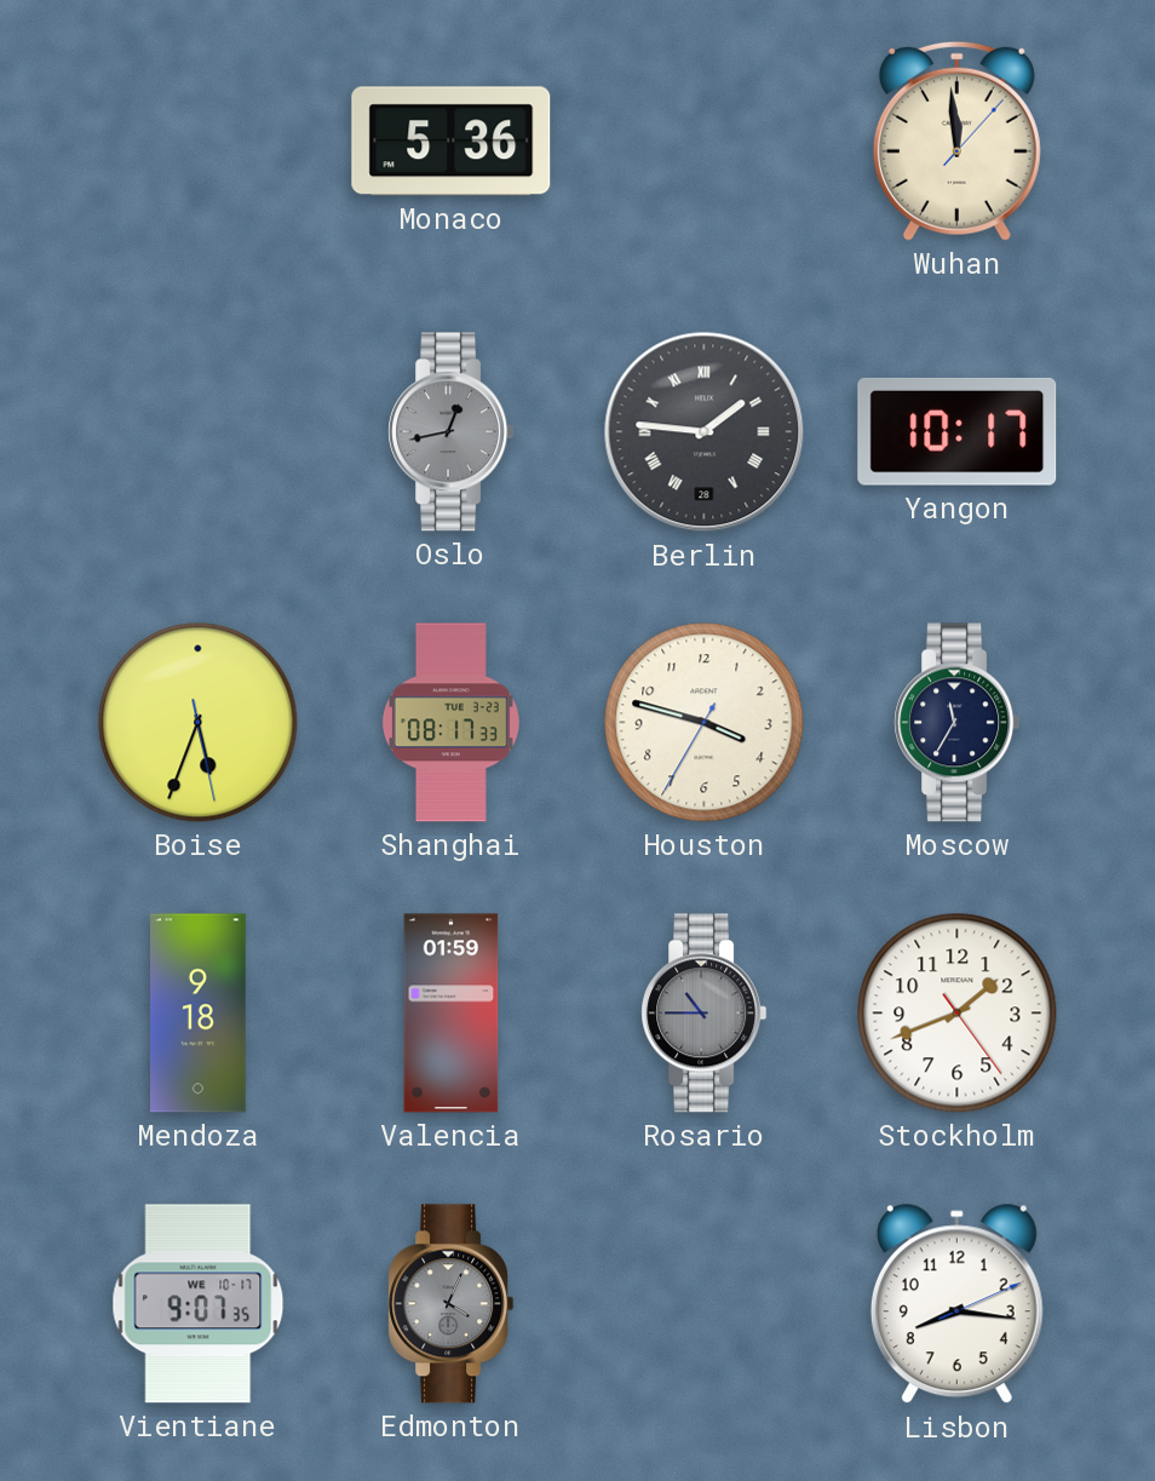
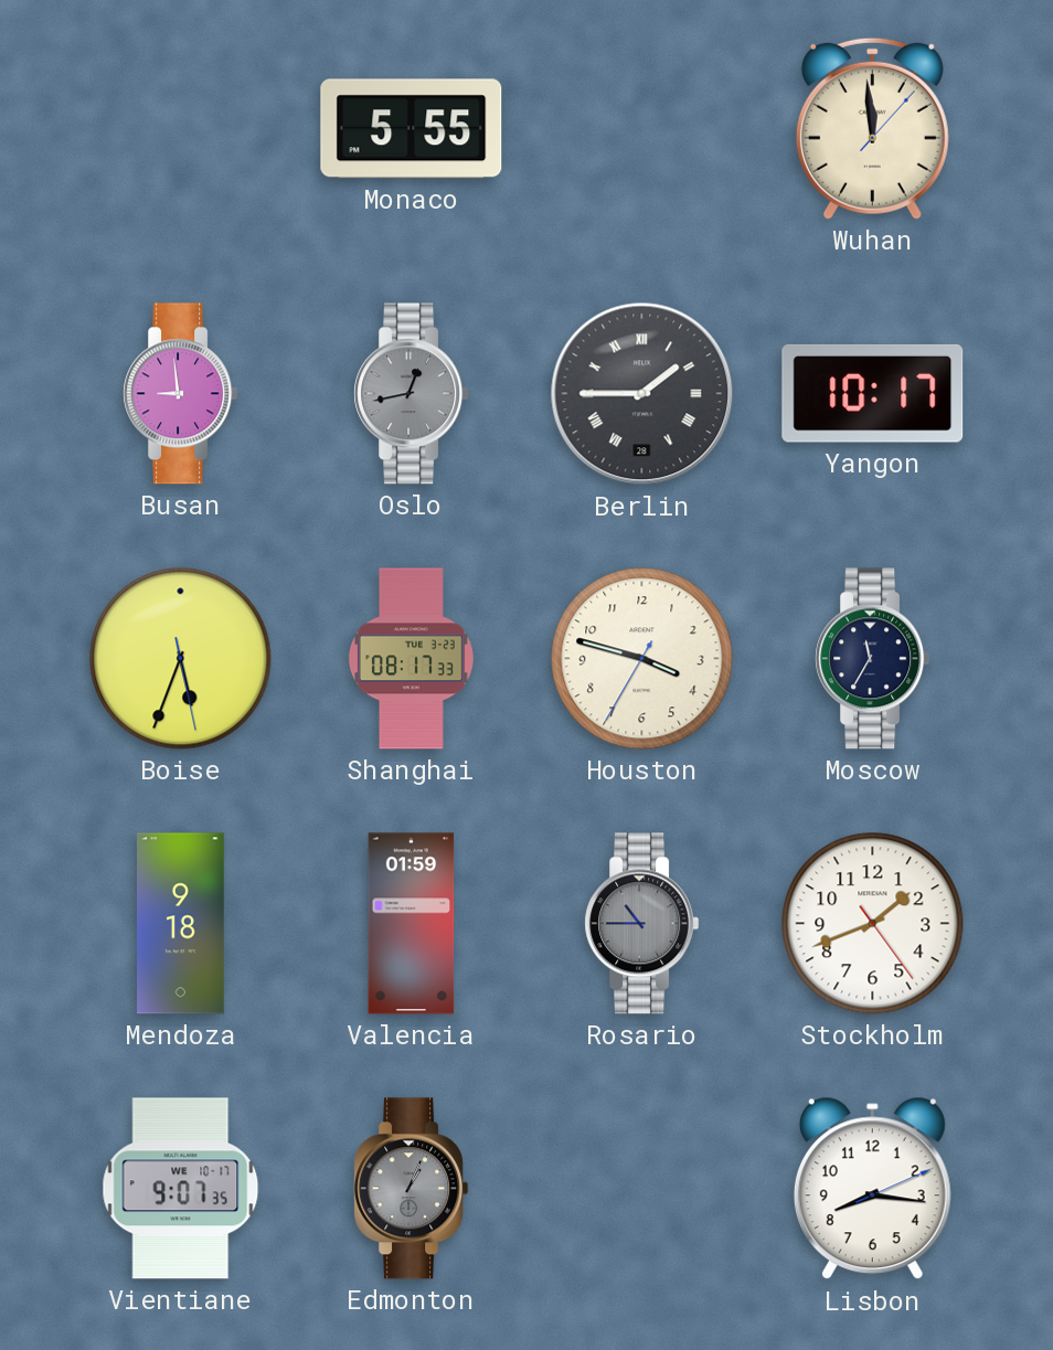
Monaco: 5:36 -> 5:55
Busan: none -> 8:59
Berlin: 1:46 -> 1:45
Edmonton: 4:04 -> 1:04
